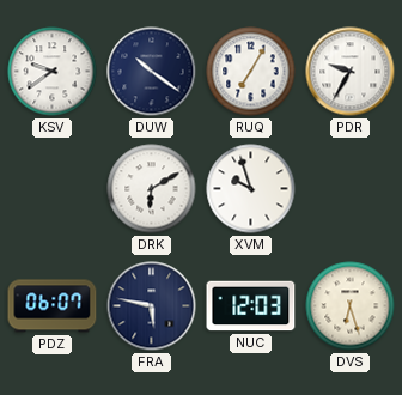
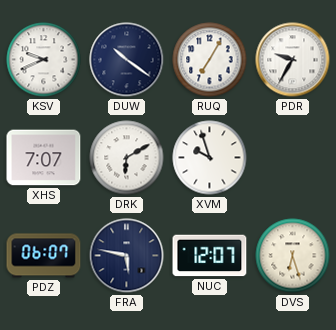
KSV: 9:39 -> 9:41
XHS: none -> 7:07
NUC: 12:03 -> 12:07
